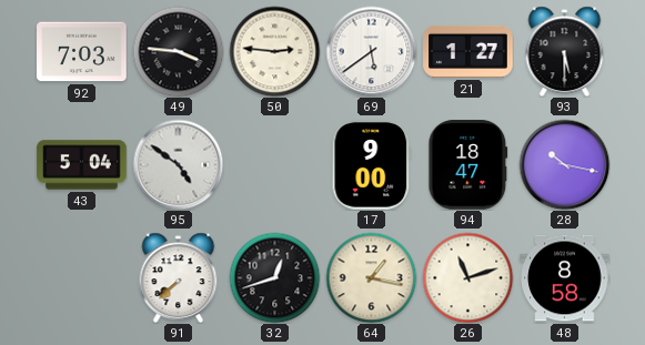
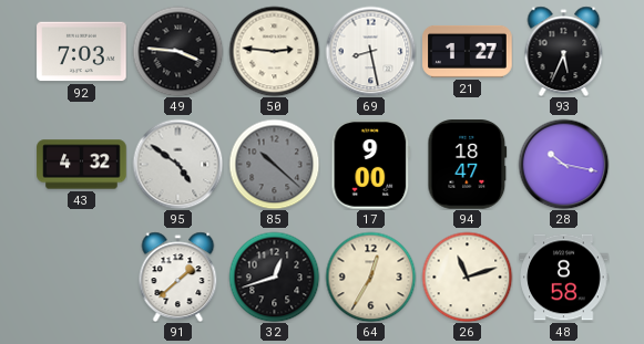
69: 5:39 -> 8:28
93: 5:30 -> 5:34
43: 5:04 -> 4:32
85: none -> 10:22
91: 7:38 -> 1:38
64: 1:17 -> 12:35
